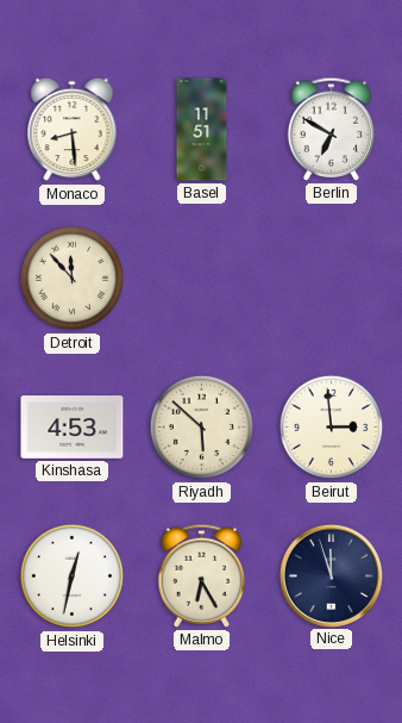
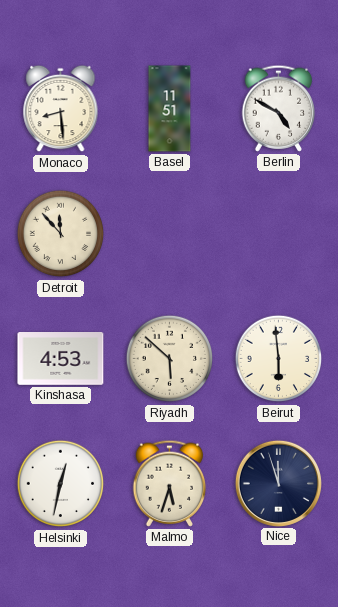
Berlin: 6:50 -> 4:50
Beirut: 2:59 -> 5:59
Malmo: 6:25 -> 5:33
